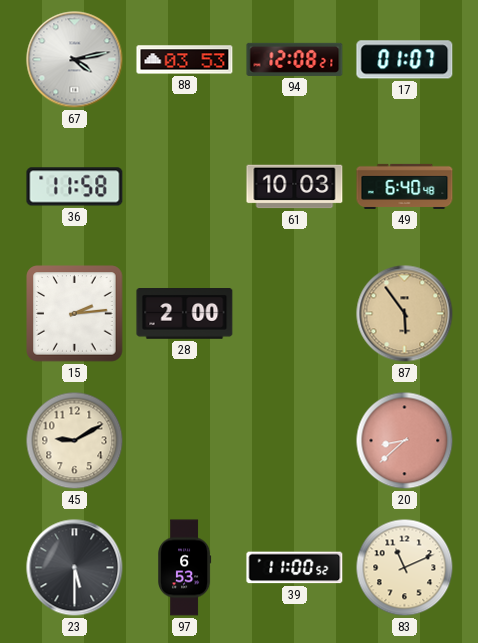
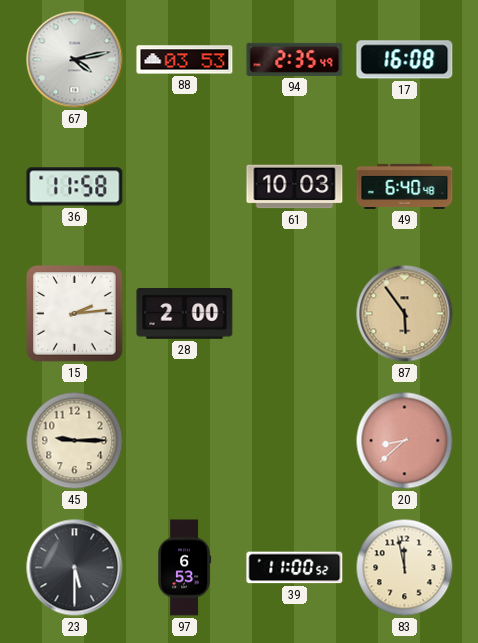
94: 12:08 -> 2:35
17: 01:07 -> 16:08
45: 9:10 -> 9:15
83: 11:11 -> 11:58
